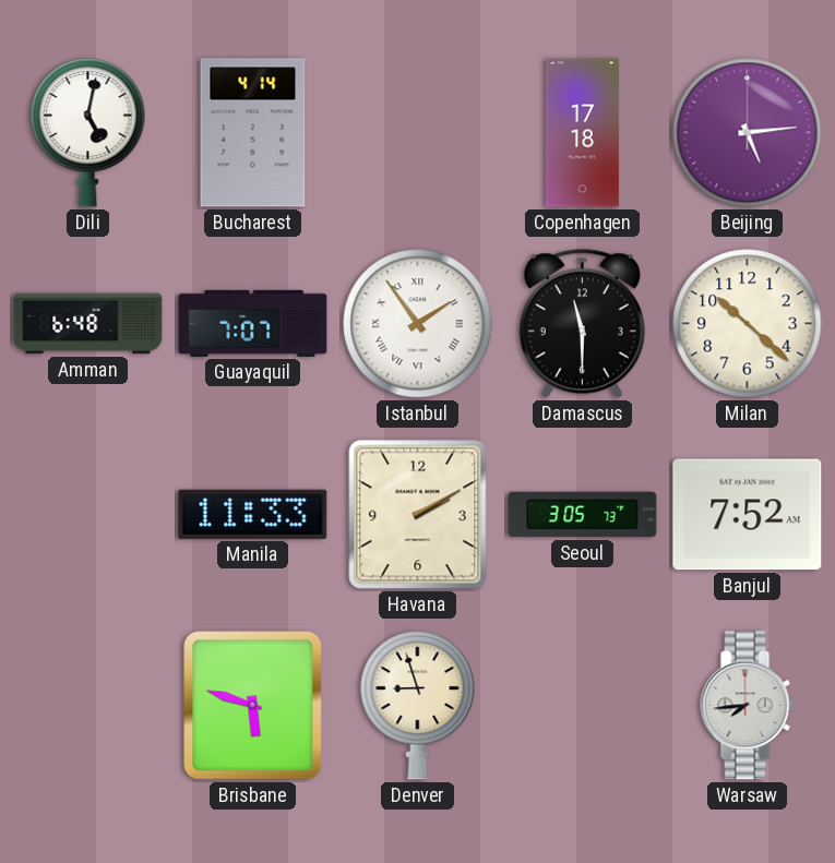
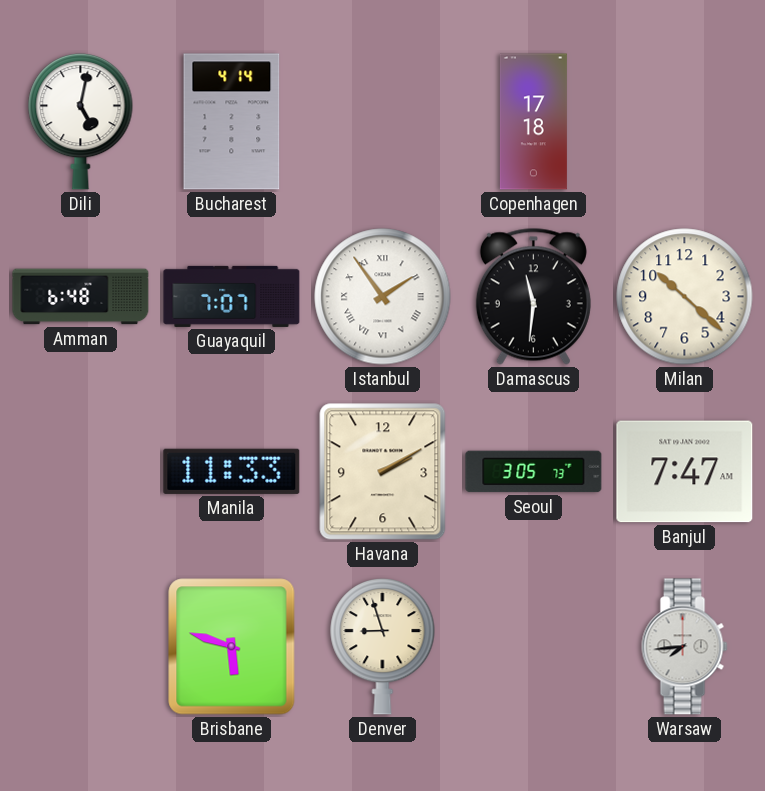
Beijing: 5:14 -> none
Damascus: 11:30 -> 11:31
Banjul: 7:52 -> 7:47
